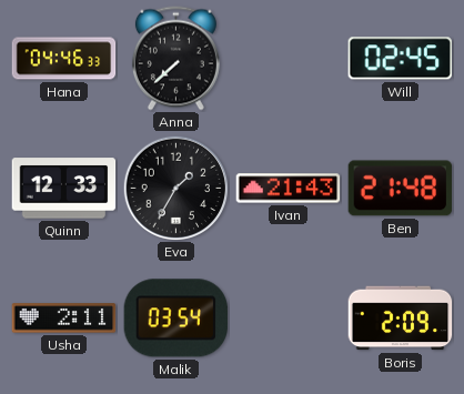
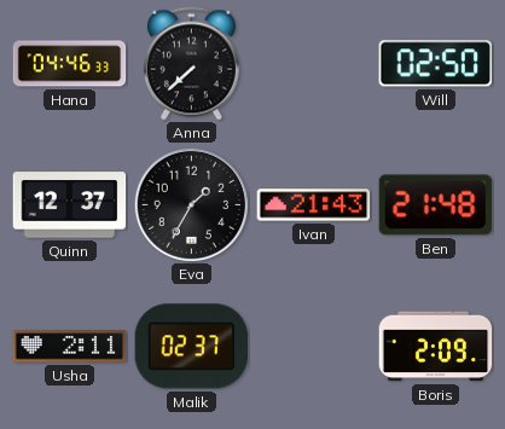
Will: 02:45 -> 02:50
Quinn: 12:33 -> 12:37
Malik: 03:54 -> 02:37
